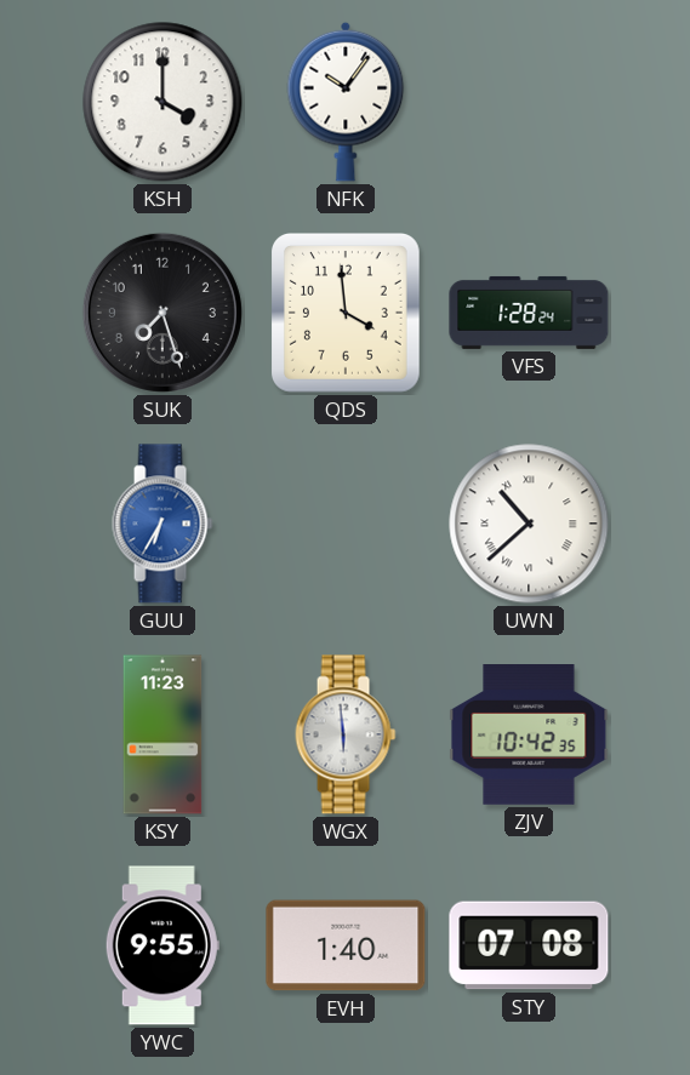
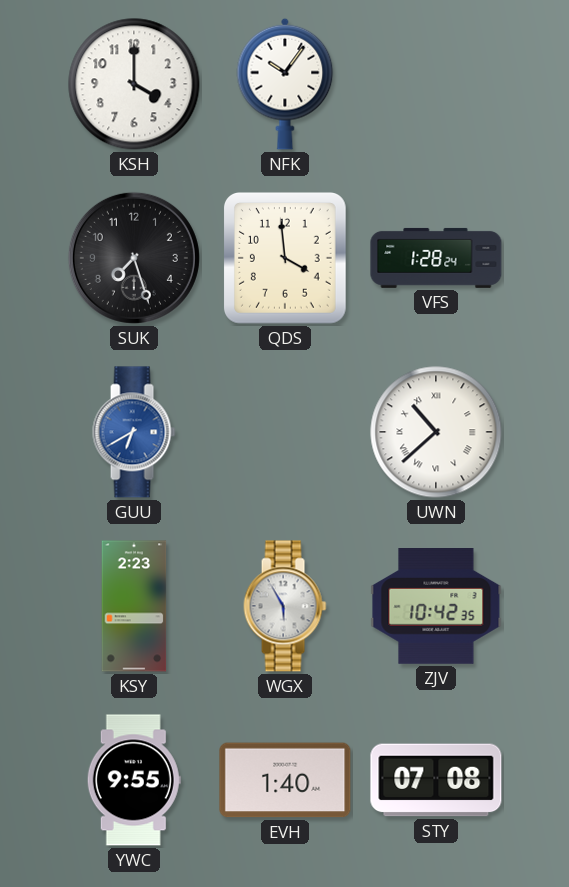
GUU: 6:35 -> 6:40
KSY: 11:23 -> 2:23
WGX: 5:59 -> 5:55
